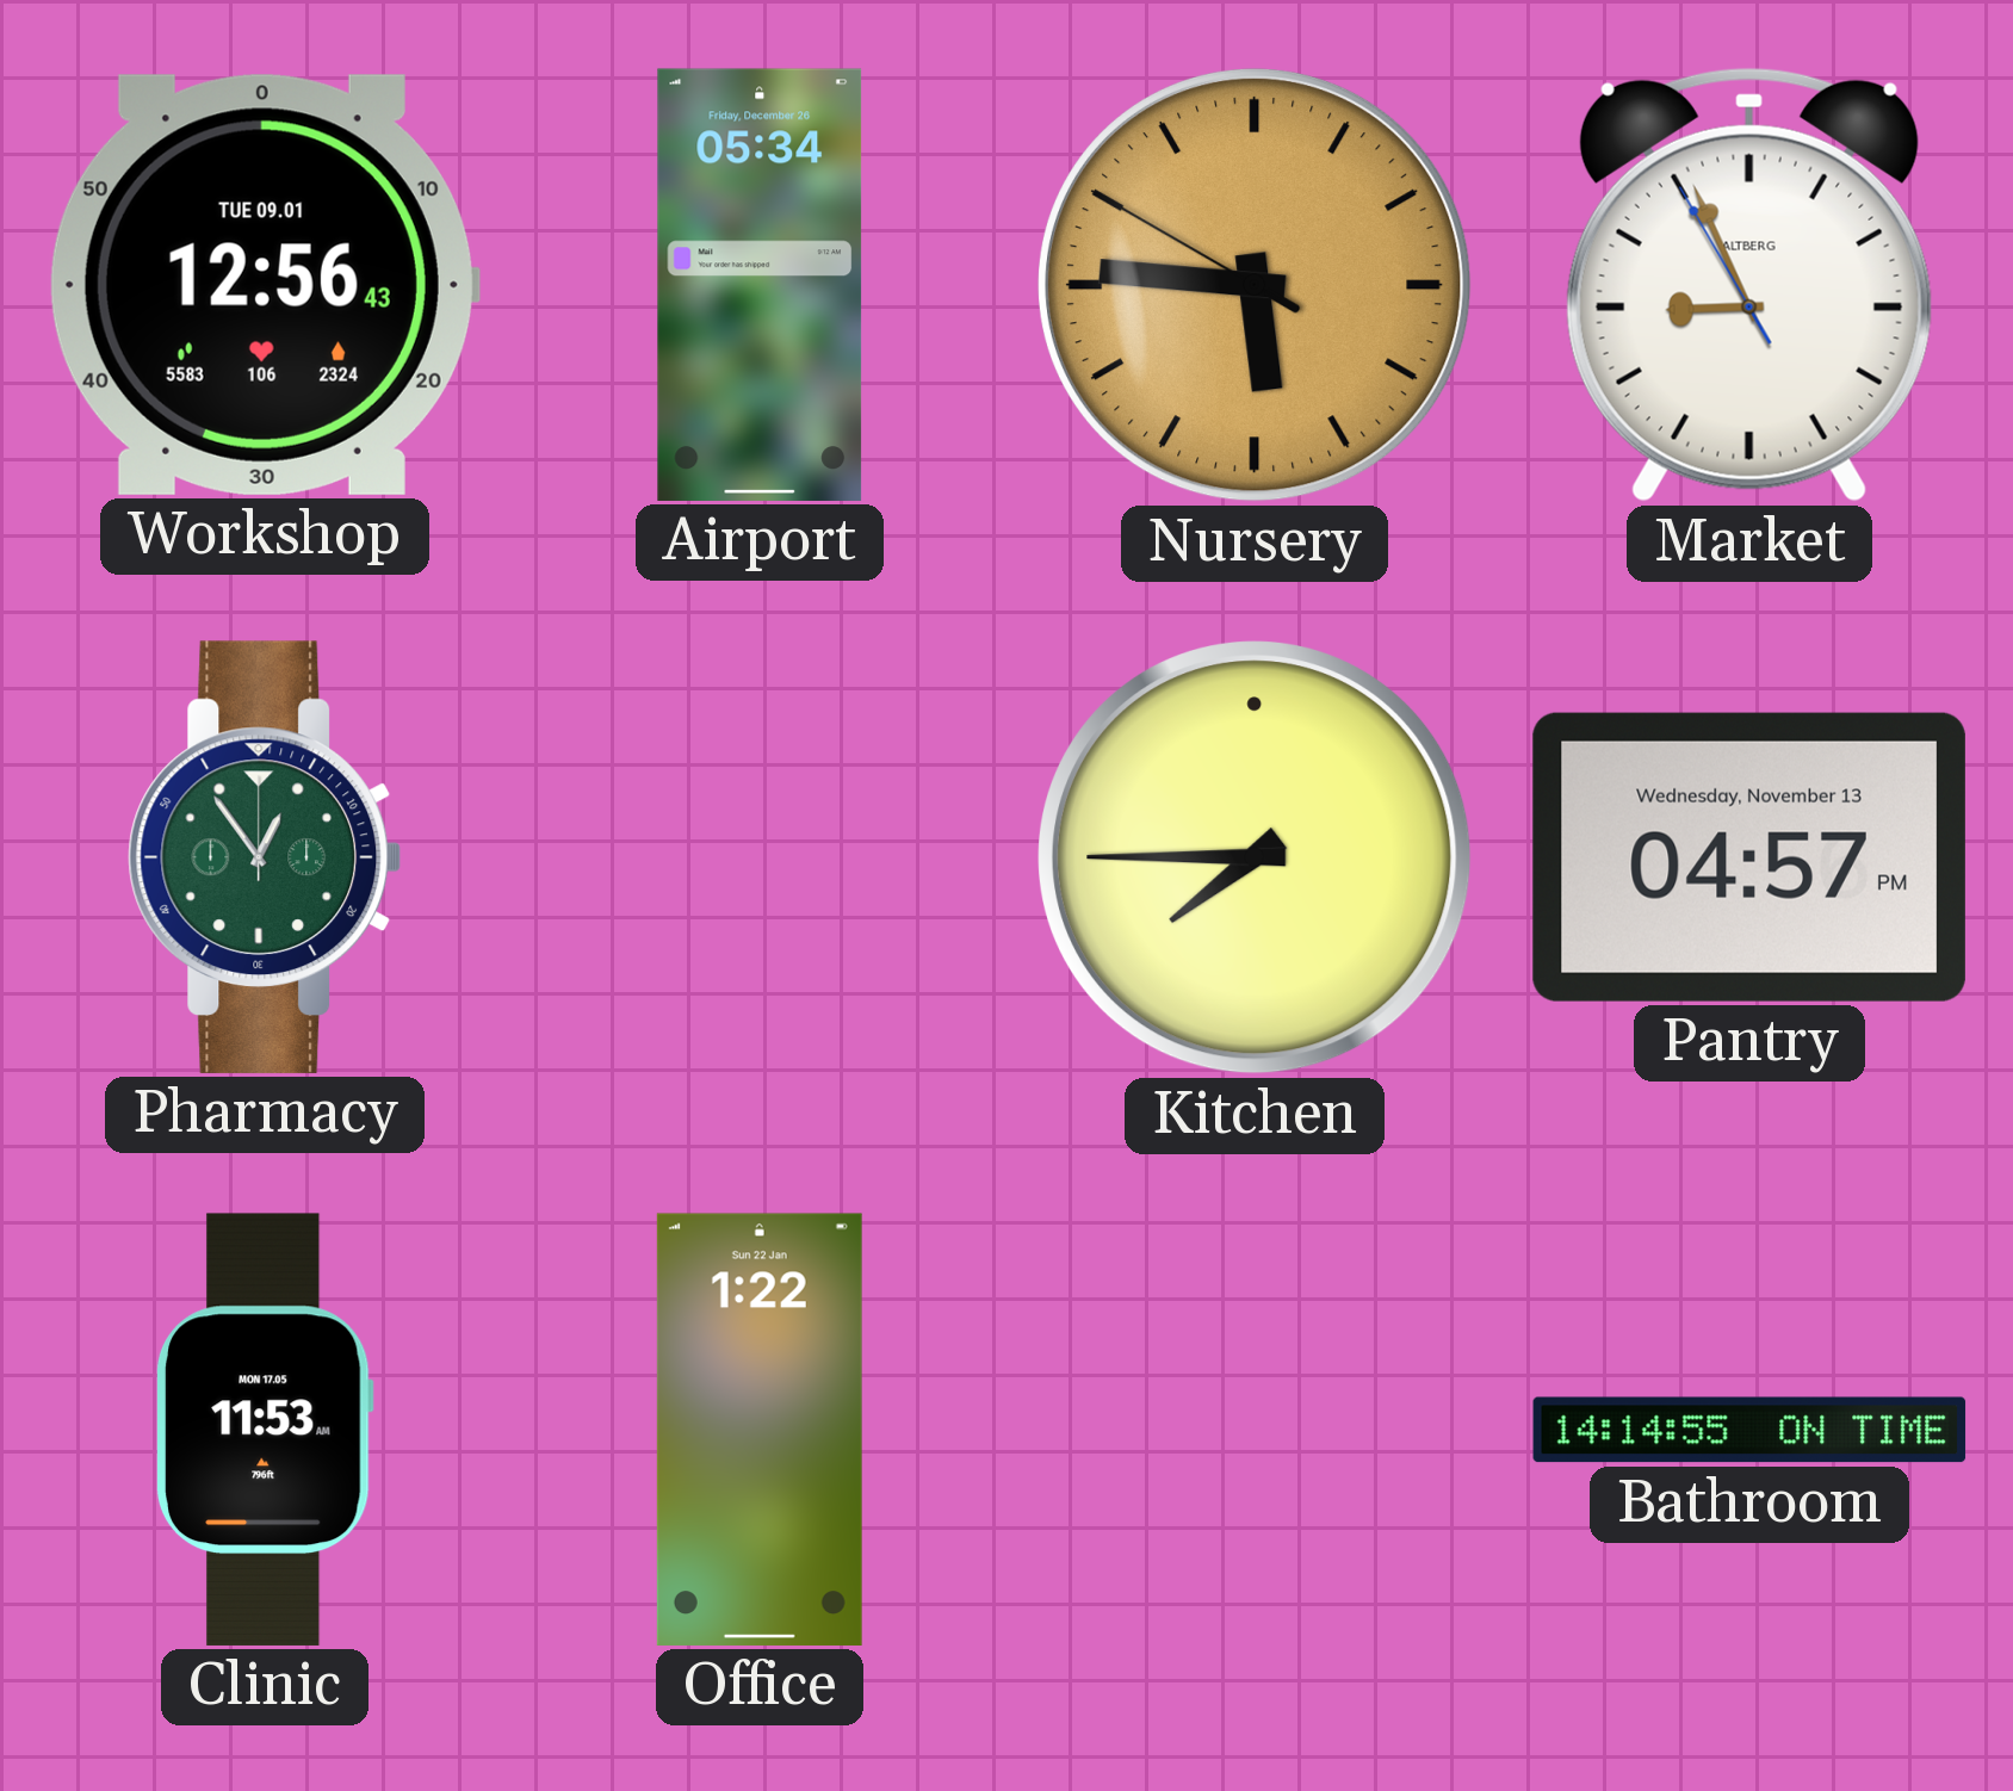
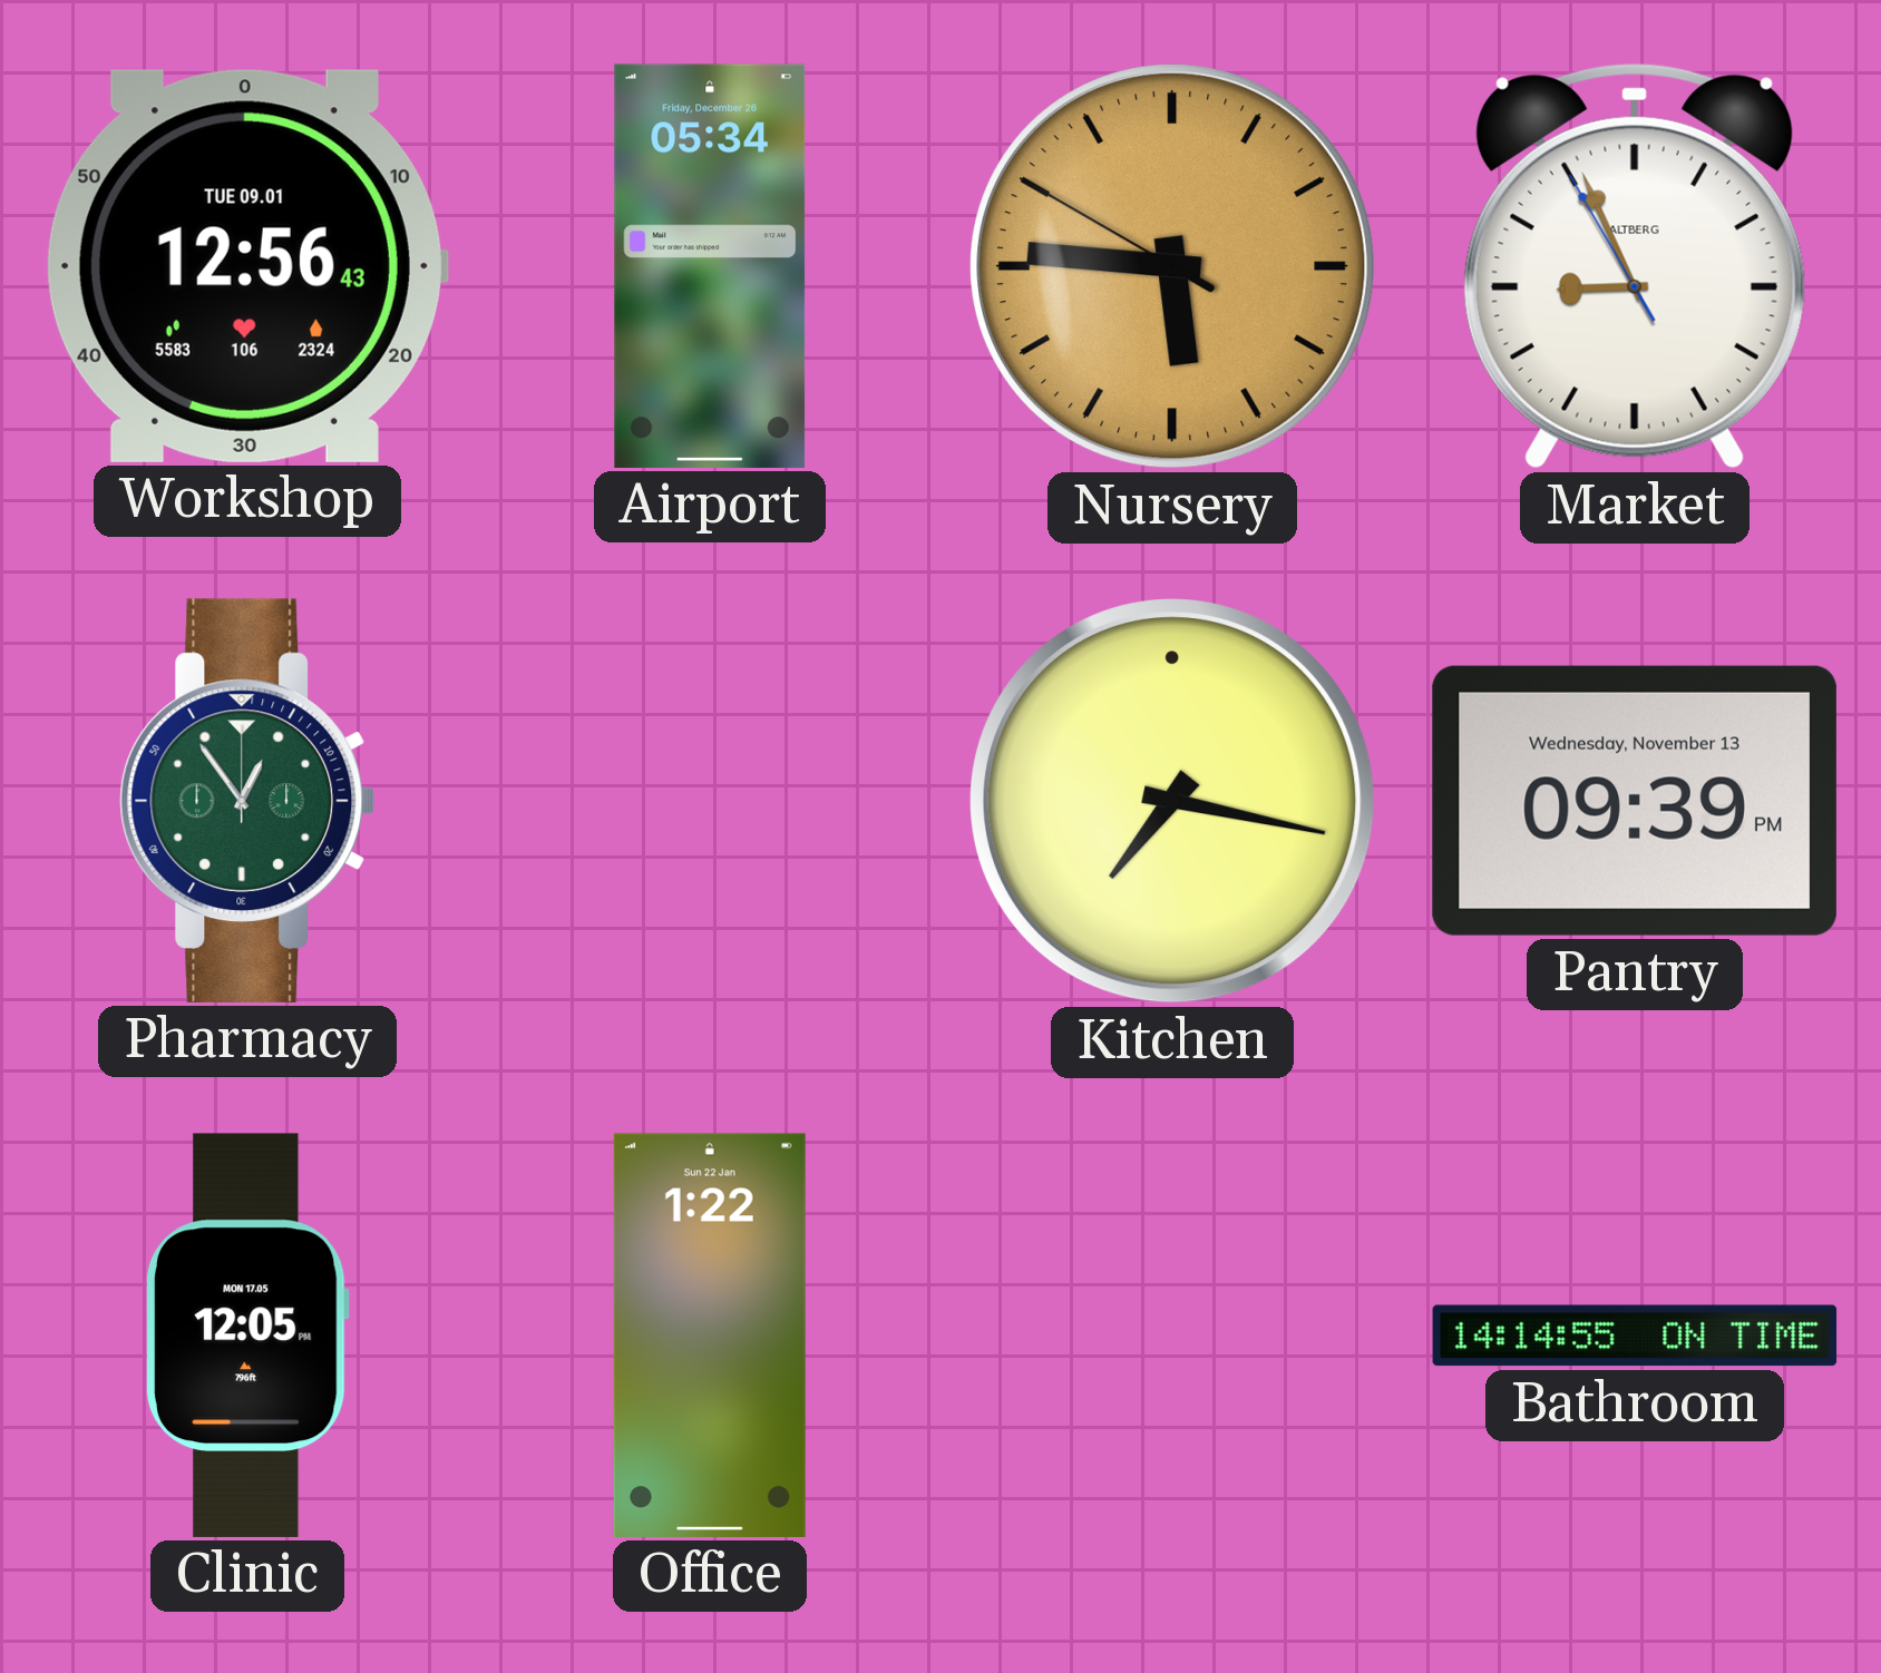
Kitchen: 7:45 -> 7:17
Pantry: 04:57 -> 09:39
Clinic: 11:53 -> 12:05
